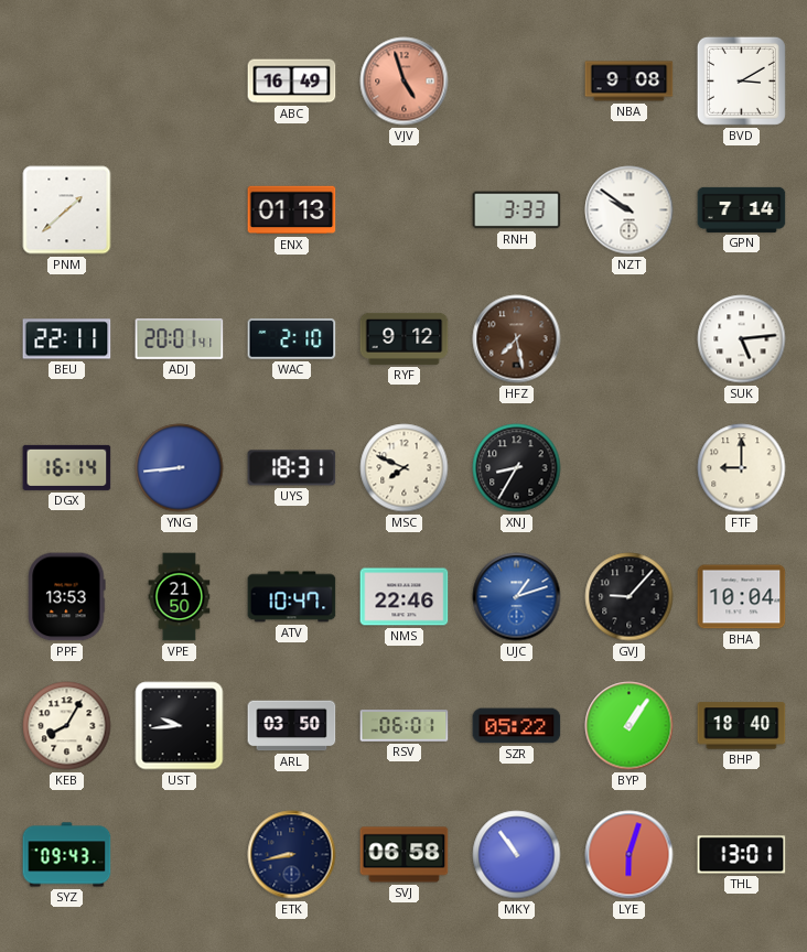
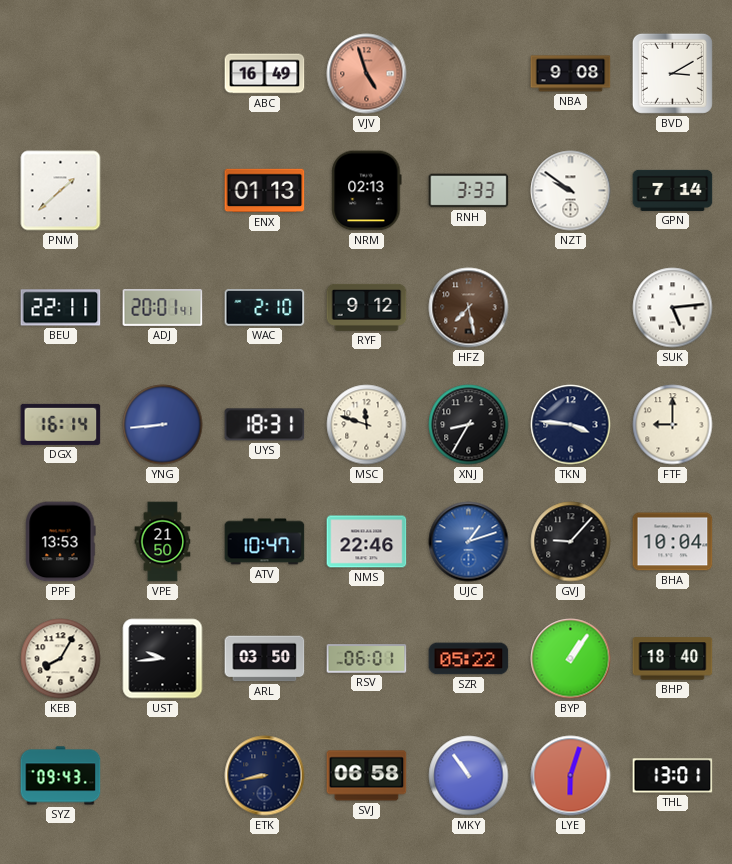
NRM: none -> 02:13
MSC: 7:49 -> 11:48
TKN: none -> 3:46
